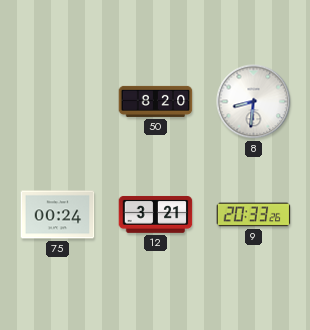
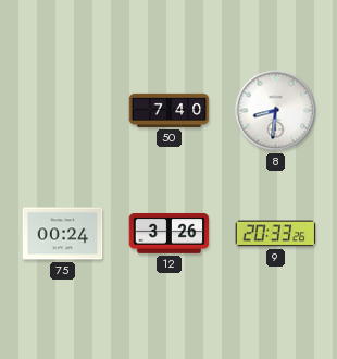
50: 8:20 -> 7:40
12: 3:21 -> 3:26
